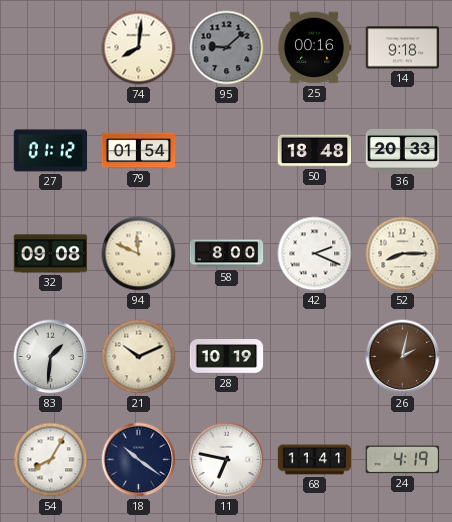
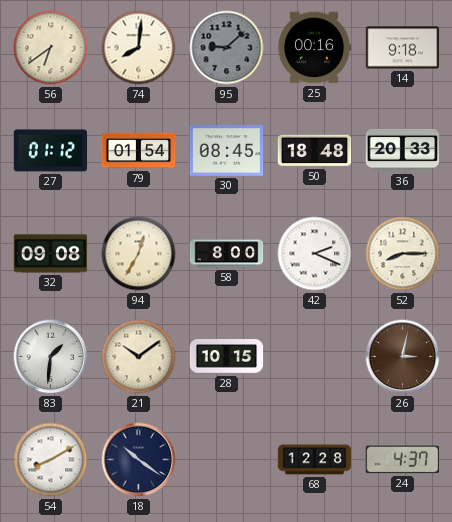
56: none -> 6:39
30: none -> 08:45
94: 11:49 -> 12:35
21: 10:11 -> 10:09
28: 10:19 -> 10:15
26: 2:02 -> 3:02
54: 8:05 -> 8:10
11: 6:47 -> none
68: 11:41 -> 12:28
24: 4:19 -> 4:37
